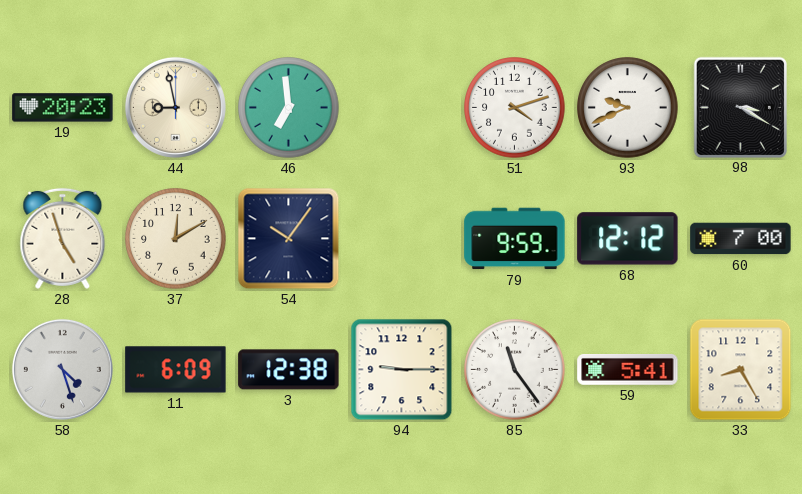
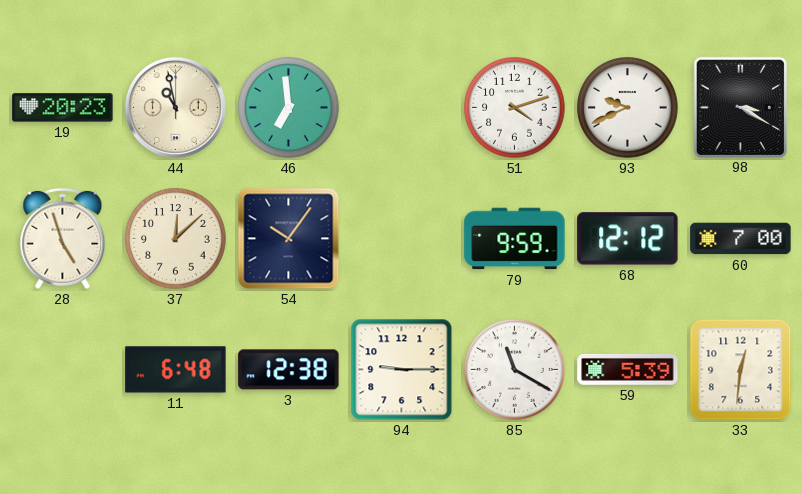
44: 8:58 -> 10:58
37: 12:10 -> 12:08
58: 4:27 -> none
11: 6:09 -> 6:48
85: 11:24 -> 11:20
59: 5:41 -> 5:39
33: 8:25 -> 12:31
